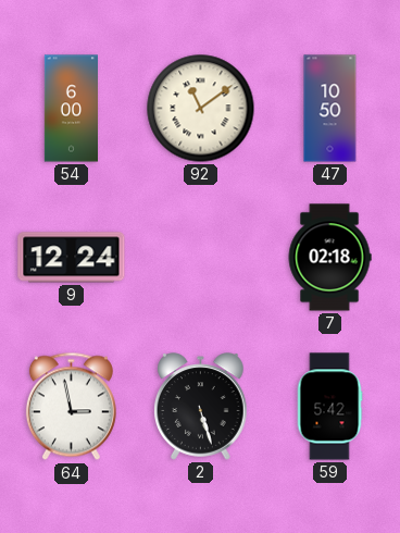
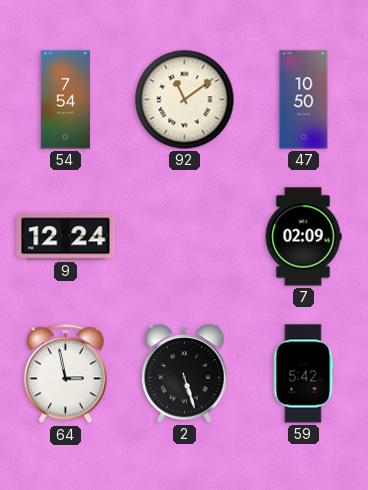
54: 6:00 -> 7:54
7: 02:18 -> 02:09
